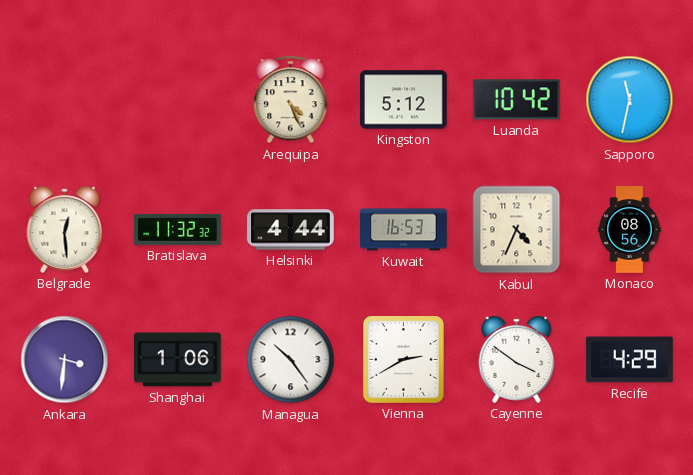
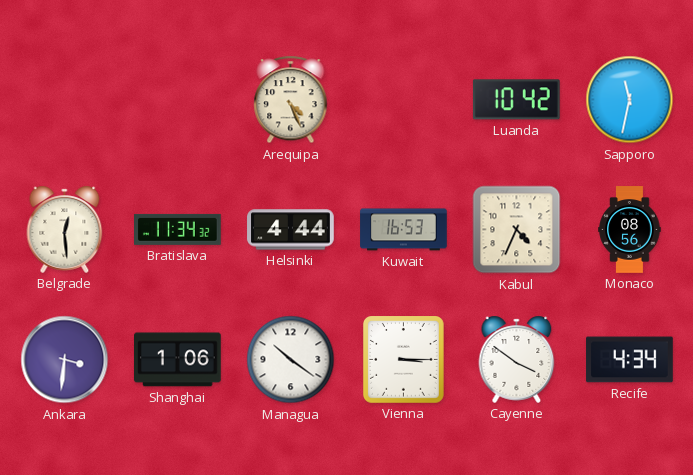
Kingston: 5:12 -> none
Bratislava: 11:32 -> 11:34
Managua: 10:24 -> 10:21
Vienna: 2:40 -> 3:15
Recife: 4:29 -> 4:34
